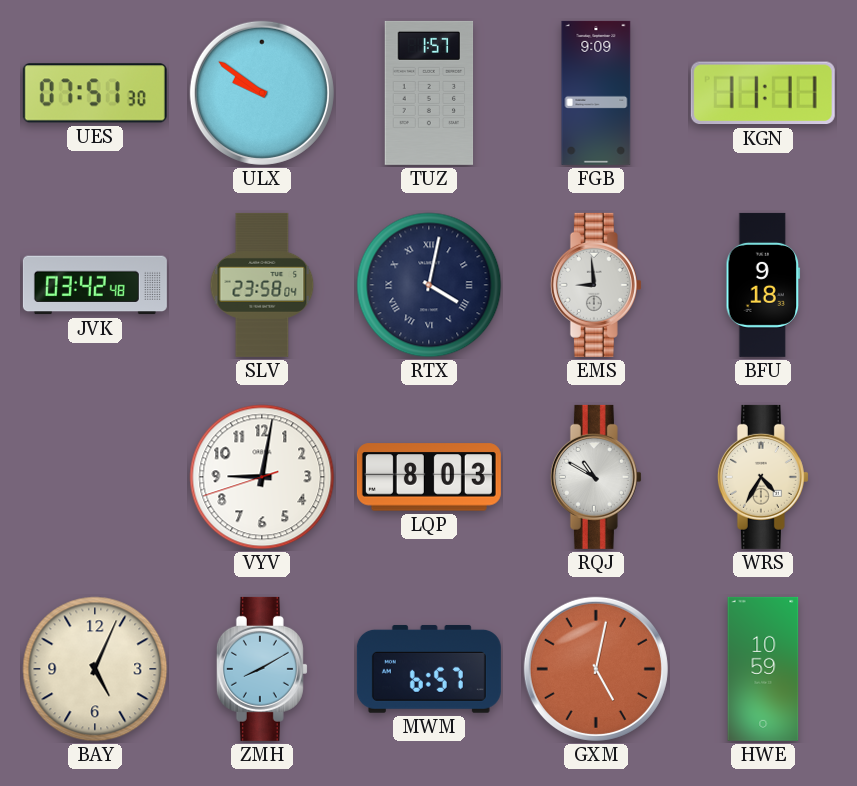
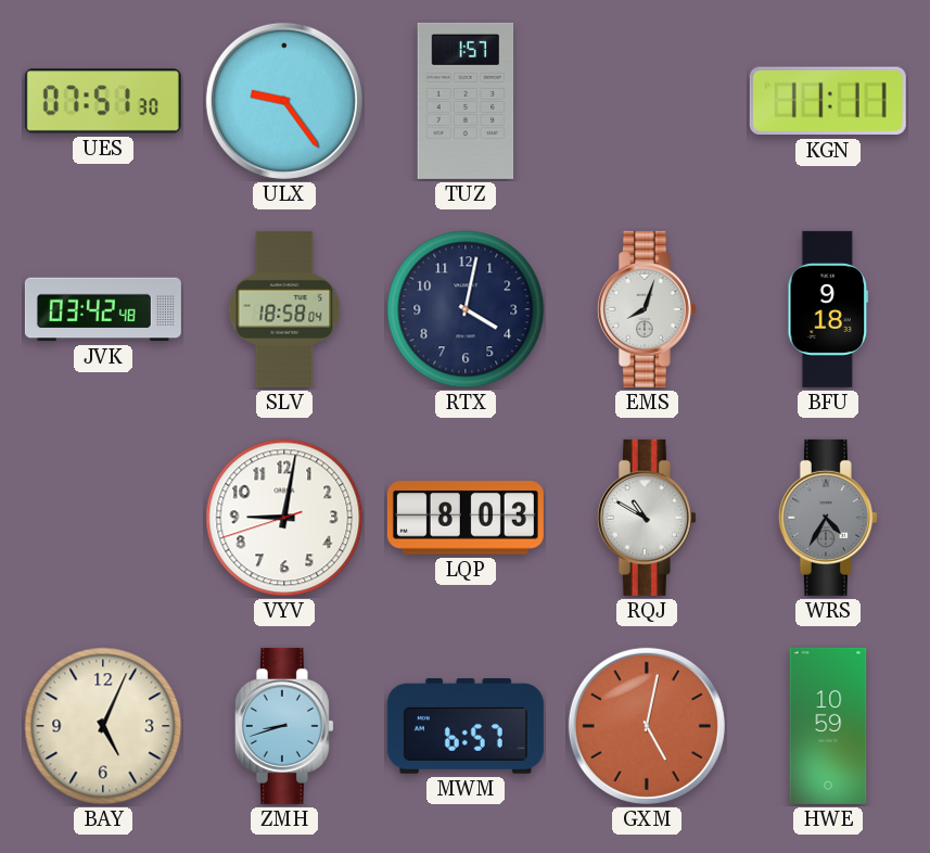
ULX: 9:51 -> 9:24
FGB: 9:09 -> none
SLV: 23:58 -> 18:58
RTX numerals: Roman -> Arabic
EMS: 8:59 -> 8:03
WRS dial: cream -> grey
ZMH: 8:10 -> 8:42
